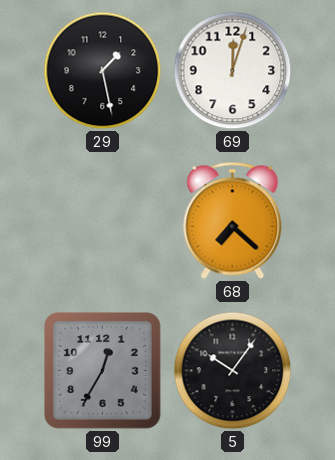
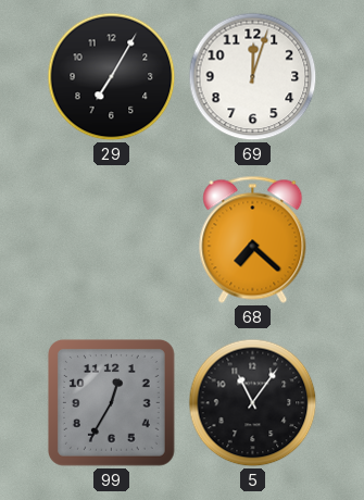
29: 1:28 -> 7:05
5: 10:06 -> 11:06
